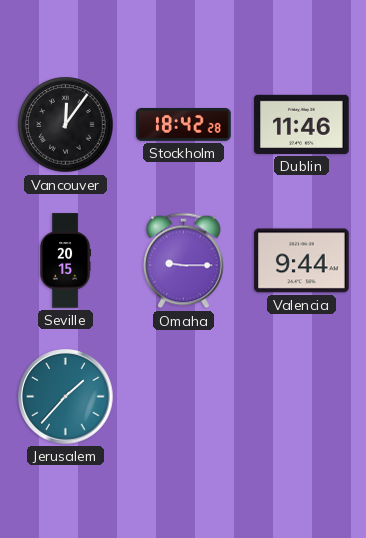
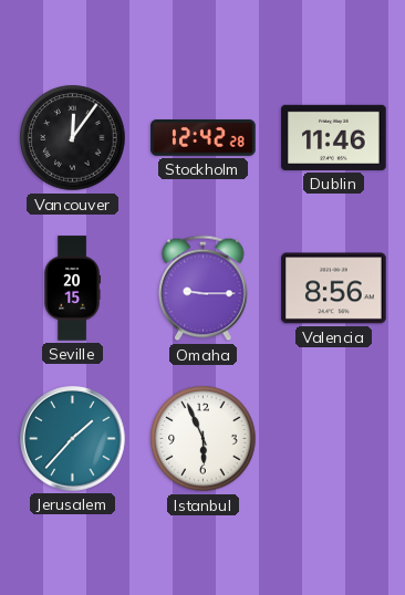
Stockholm: 18:42 -> 12:42
Valencia: 9:44 -> 8:56
Istanbul: none -> 5:56
